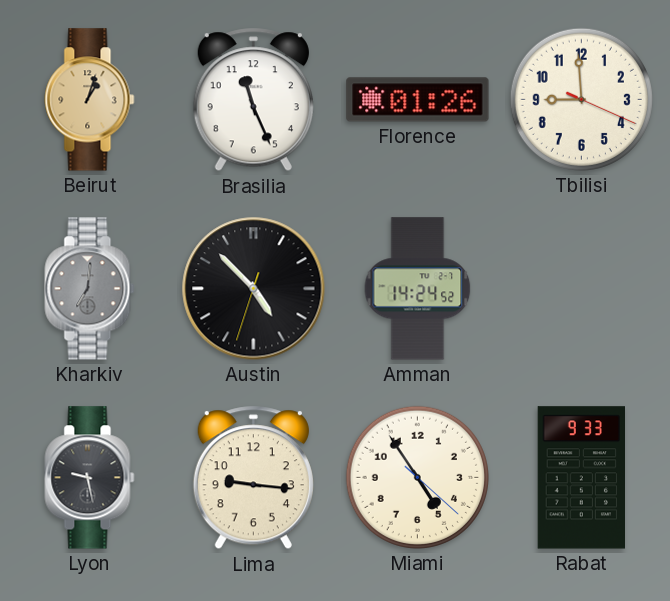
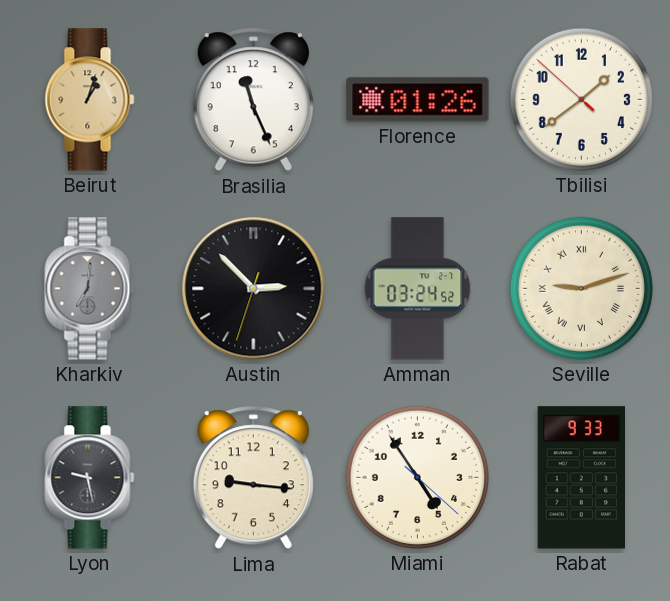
Tbilisi: 8:59 -> 1:38
Austin: 4:52 -> 2:52
Amman: 14:24 -> 03:24
Seville: none -> 9:12
